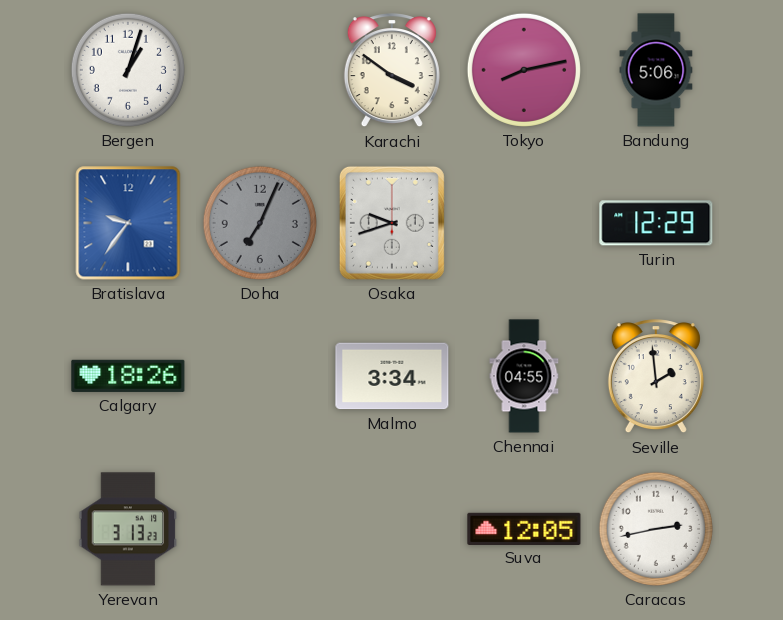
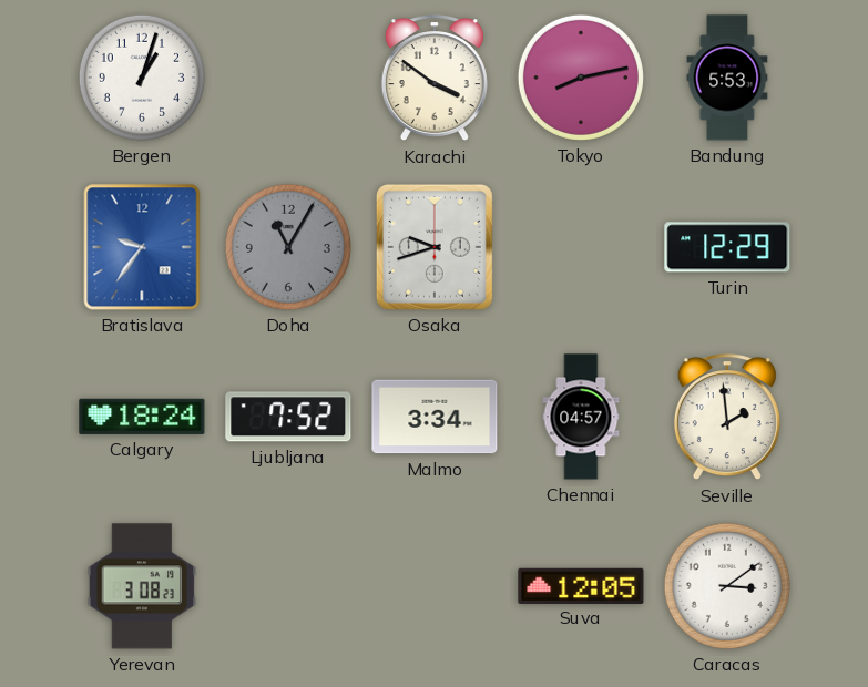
Bandung: 5:06 -> 5:53
Doha: 7:04 -> 11:05
Calgary: 18:26 -> 18:24
Ljubljana: none -> 7:52
Chennai: 04:55 -> 04:57
Yerevan: 3:13 -> 3:08
Caracas: 2:43 -> 3:09
